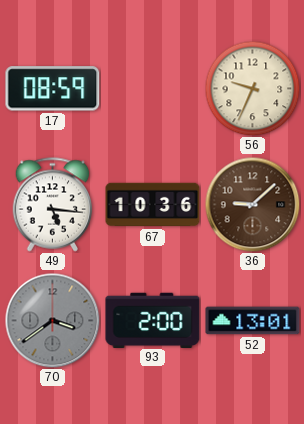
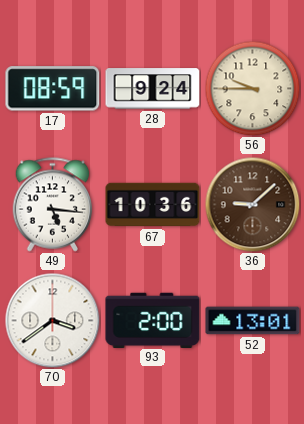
28: none -> 9:24
56: 9:34 -> 9:45
70 dial: grey -> white
